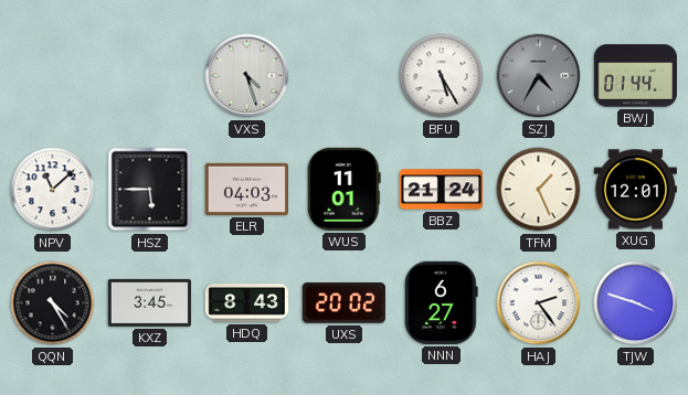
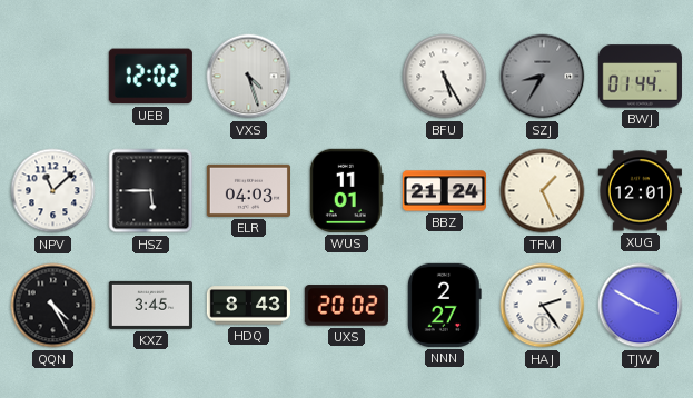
UEB: none -> 12:02
SZJ: 4:35 -> 8:35
NNN: 6:27 -> 2:27
TJW: 3:48 -> 3:50
